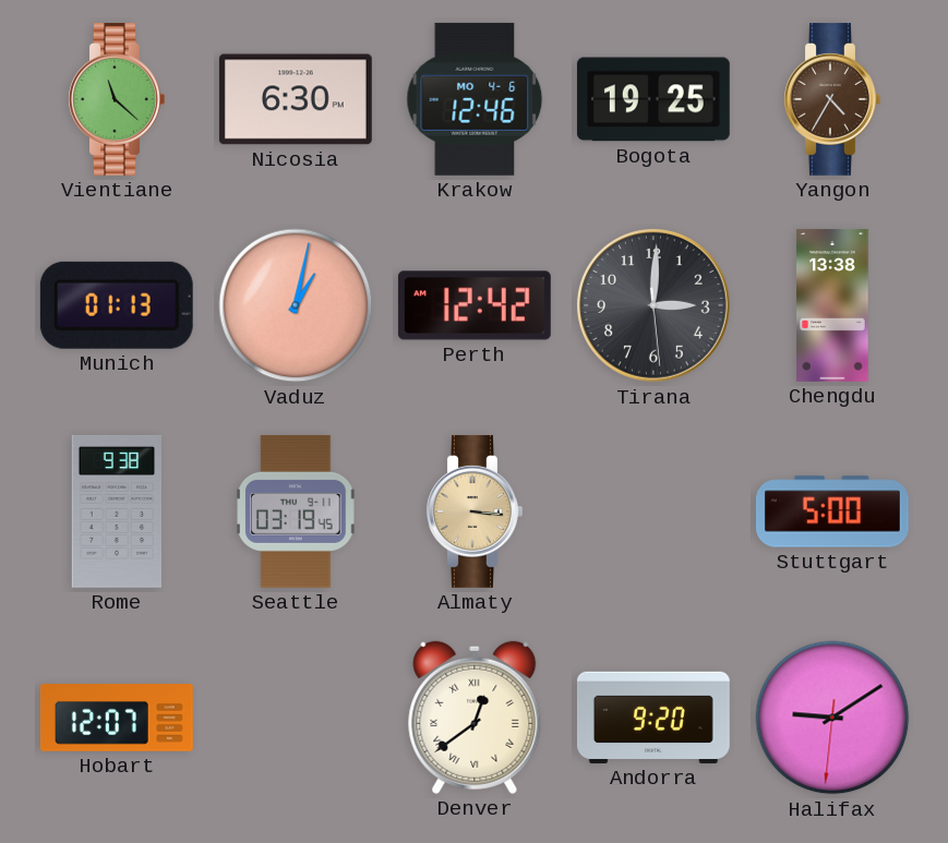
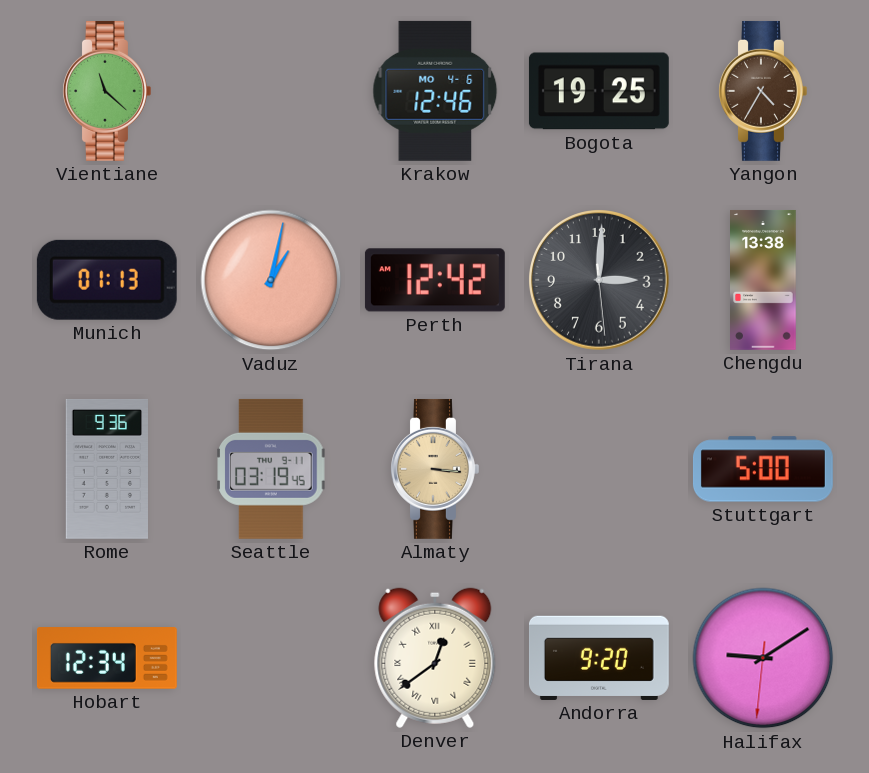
Nicosia: 6:30 -> none
Rome: 9:38 -> 9:36
Hobart: 12:07 -> 12:34
